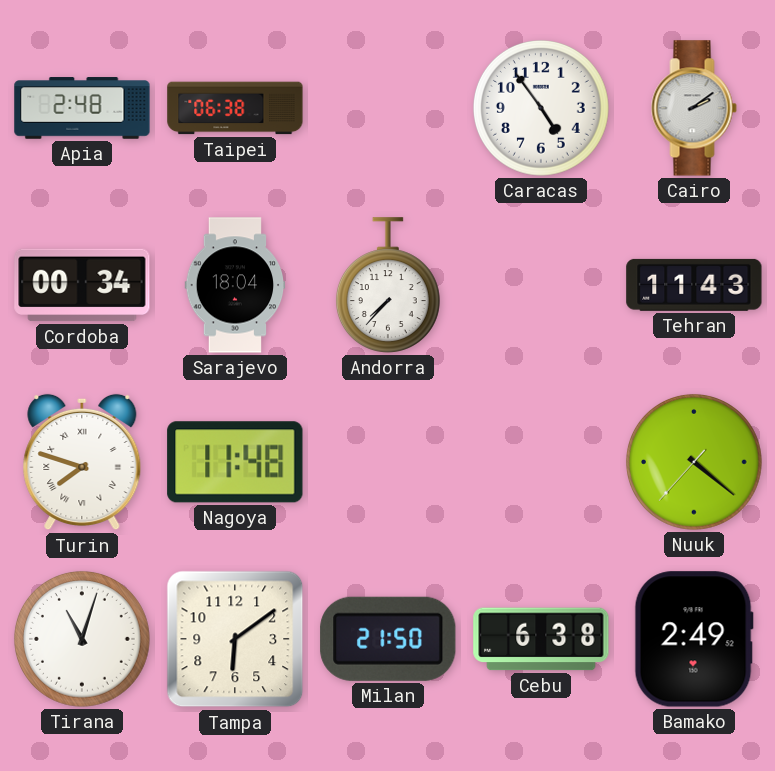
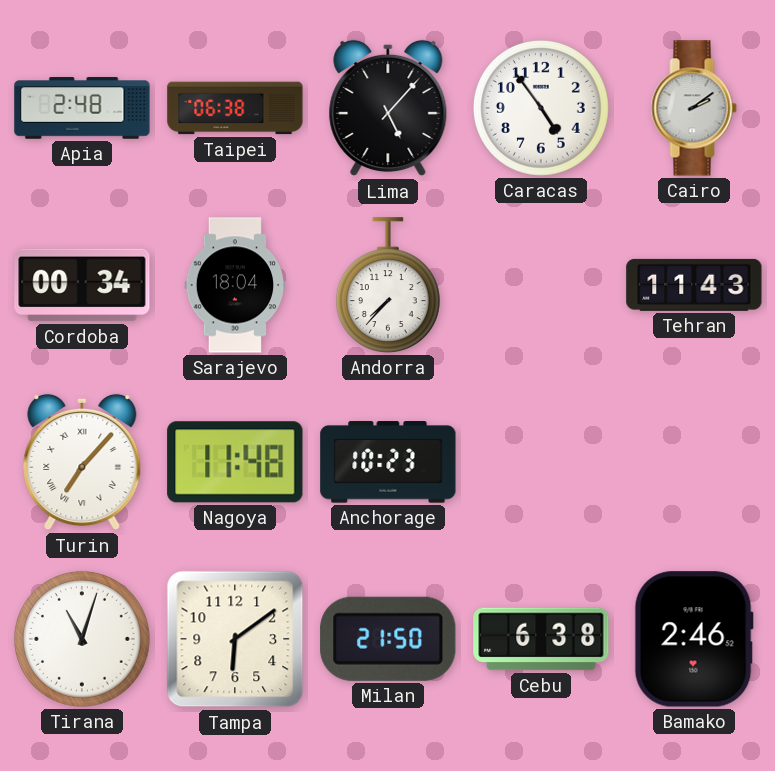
Lima: none -> 5:07
Turin: 7:48 -> 7:07
Anchorage: none -> 10:23
Nuuk: 4:21 -> none
Bamako: 2:49 -> 2:46
